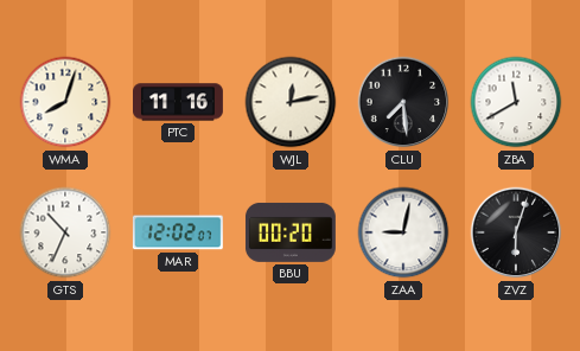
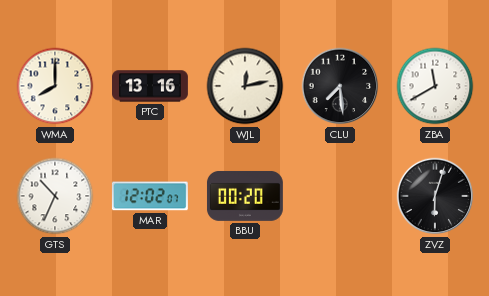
WMA: 8:03 -> 8:00
PTC: 11:16 -> 13:16
ZAA: 9:02 -> none
